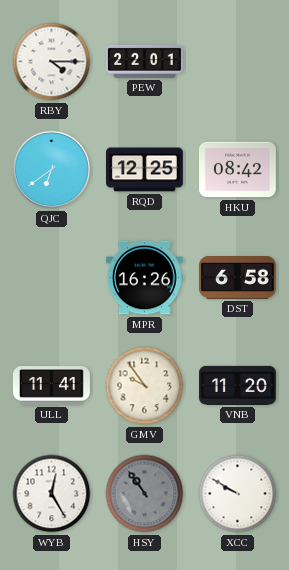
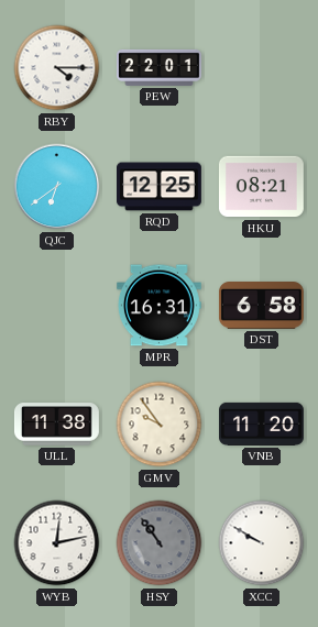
HKU: 08:42 -> 08:21
MPR: 16:26 -> 16:31
ULL: 11:41 -> 11:38
WYB: 12:25 -> 12:13
